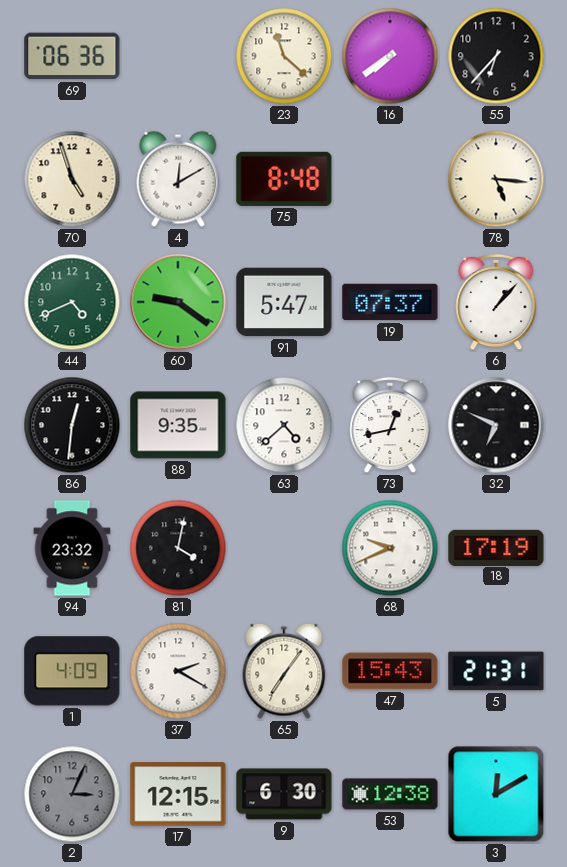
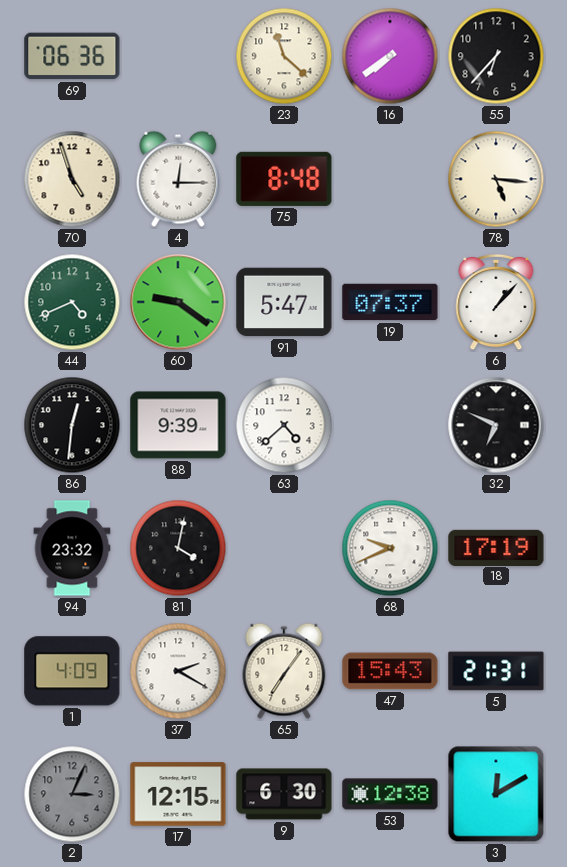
4: 12:10 -> 12:15
88: 9:35 -> 9:39
73: 12:43 -> none
